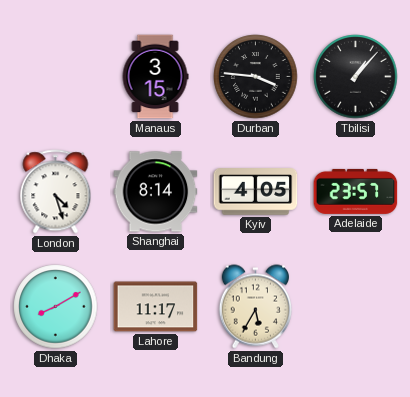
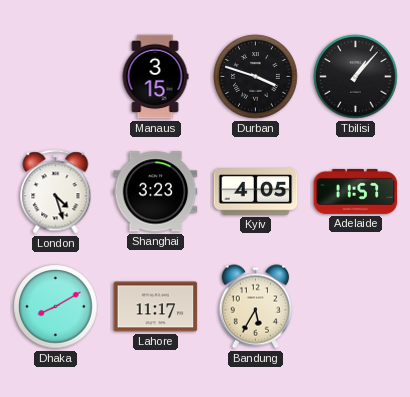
Durban: 3:46 -> 3:48
Shanghai: 8:14 -> 3:23
Adelaide: 23:57 -> 11:57
